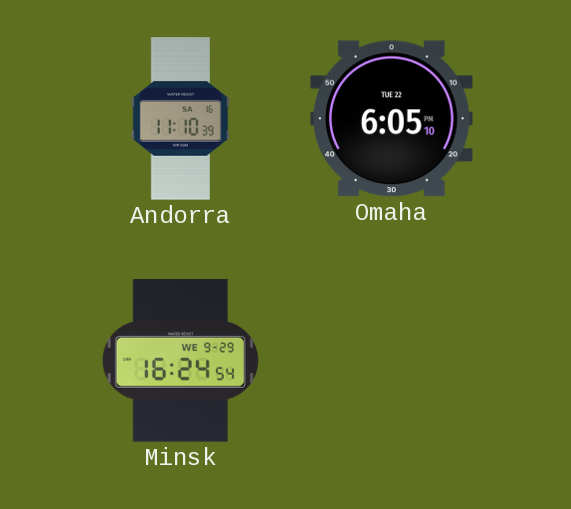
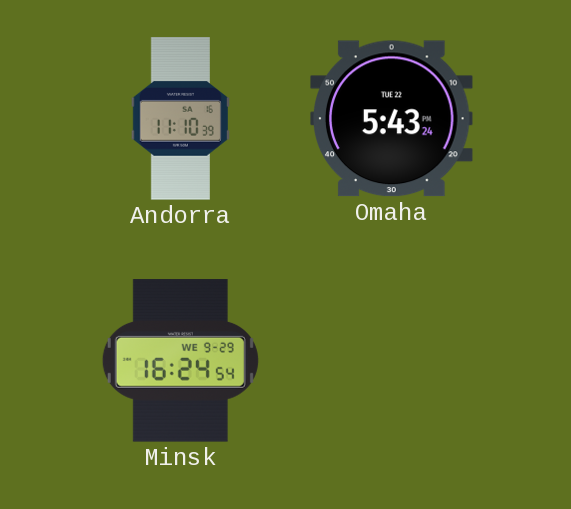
Omaha: 6:05 -> 5:43
